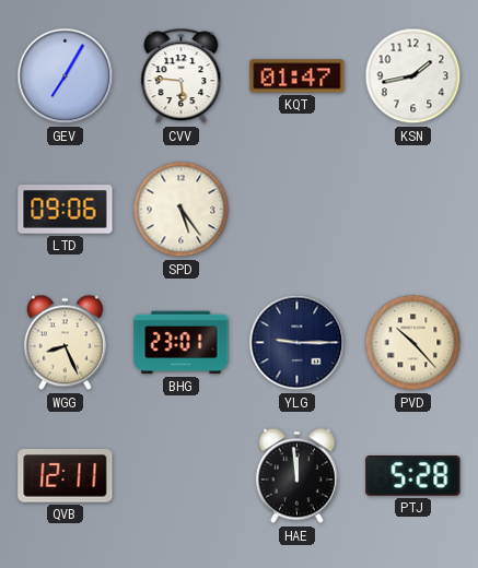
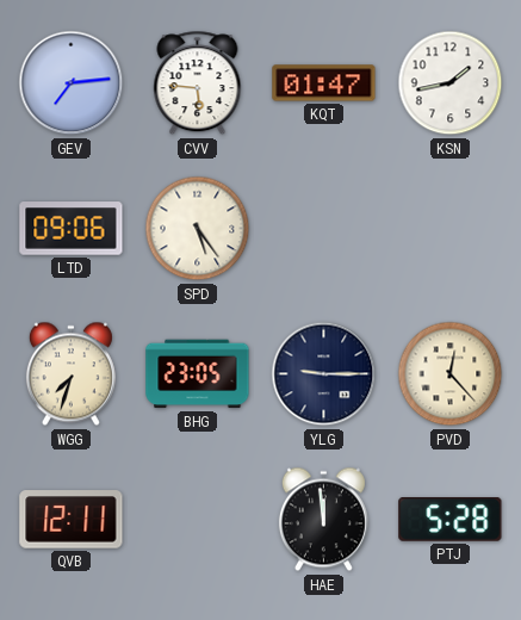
GEV: 7:05 -> 7:14
WGG: 8:26 -> 7:33
BHG: 23:01 -> 23:05
PVD: 10:23 -> 12:23
